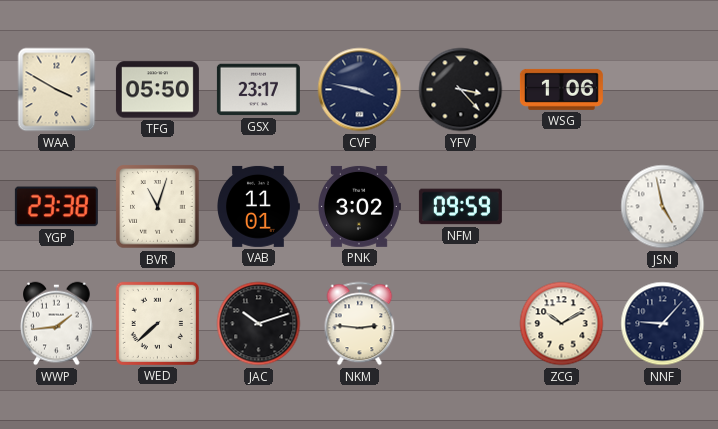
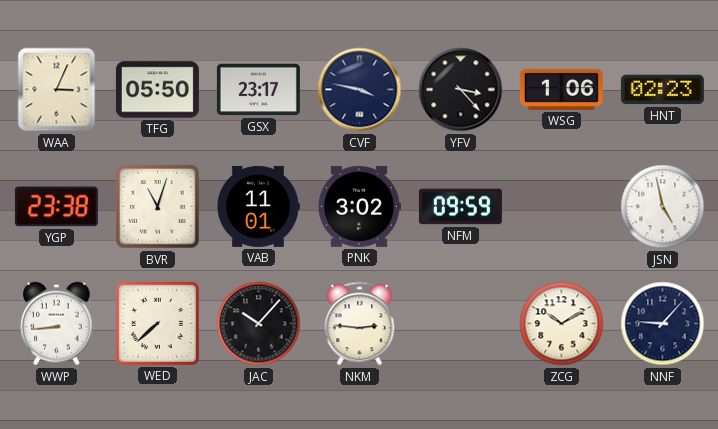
WAA: 3:50 -> 3:04
HNT: none -> 02:23
WWP: 1:44 -> 8:44
JAC: 10:12 -> 10:07
